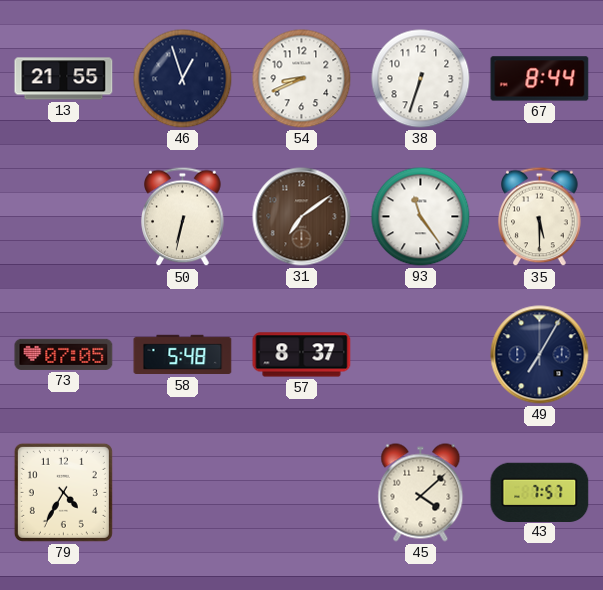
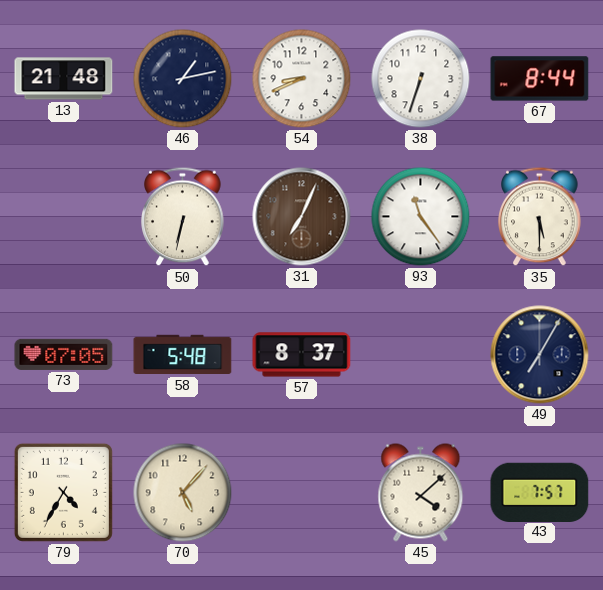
13: 21:55 -> 21:48
46: 12:57 -> 1:13
31: 7:09 -> 7:04
70: none -> 5:07
